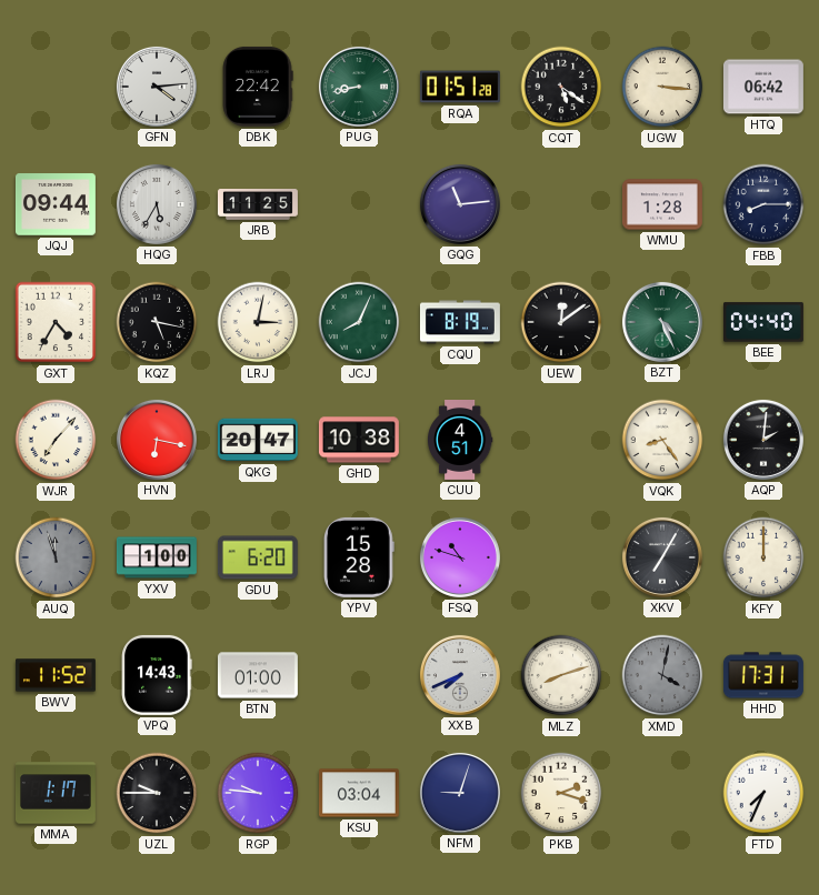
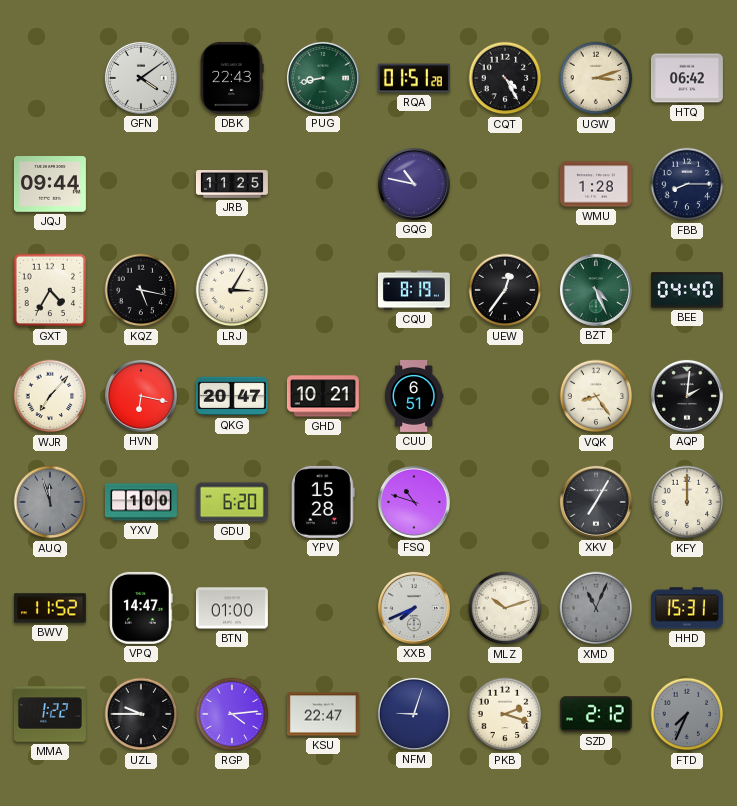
GFN: 4:14 -> 4:09
DBK: 22:42 -> 22:43
CQT: 5:21 -> 4:25
UGW: 3:16 -> 3:12
HQG: 5:35 -> none
GQG: 11:14 -> 10:47
LRJ: 3:02 -> 3:05
JCJ: 8:04 -> none
UEW: 12:09 -> 12:36
GHD: 10:38 -> 10:21
CUU: 4:51 -> 6:51
VPQ: 14:43 -> 14:47
MLZ: 8:12 -> 10:12
XMD: 4:02 -> 11:04
HHD: 17:31 -> 15:31
MMA: 1:17 -> 1:22
RGP: 9:46 -> 4:14
KSU: 03:04 -> 22:47
SZD: none -> 2:12
FTD dial: white -> grey
